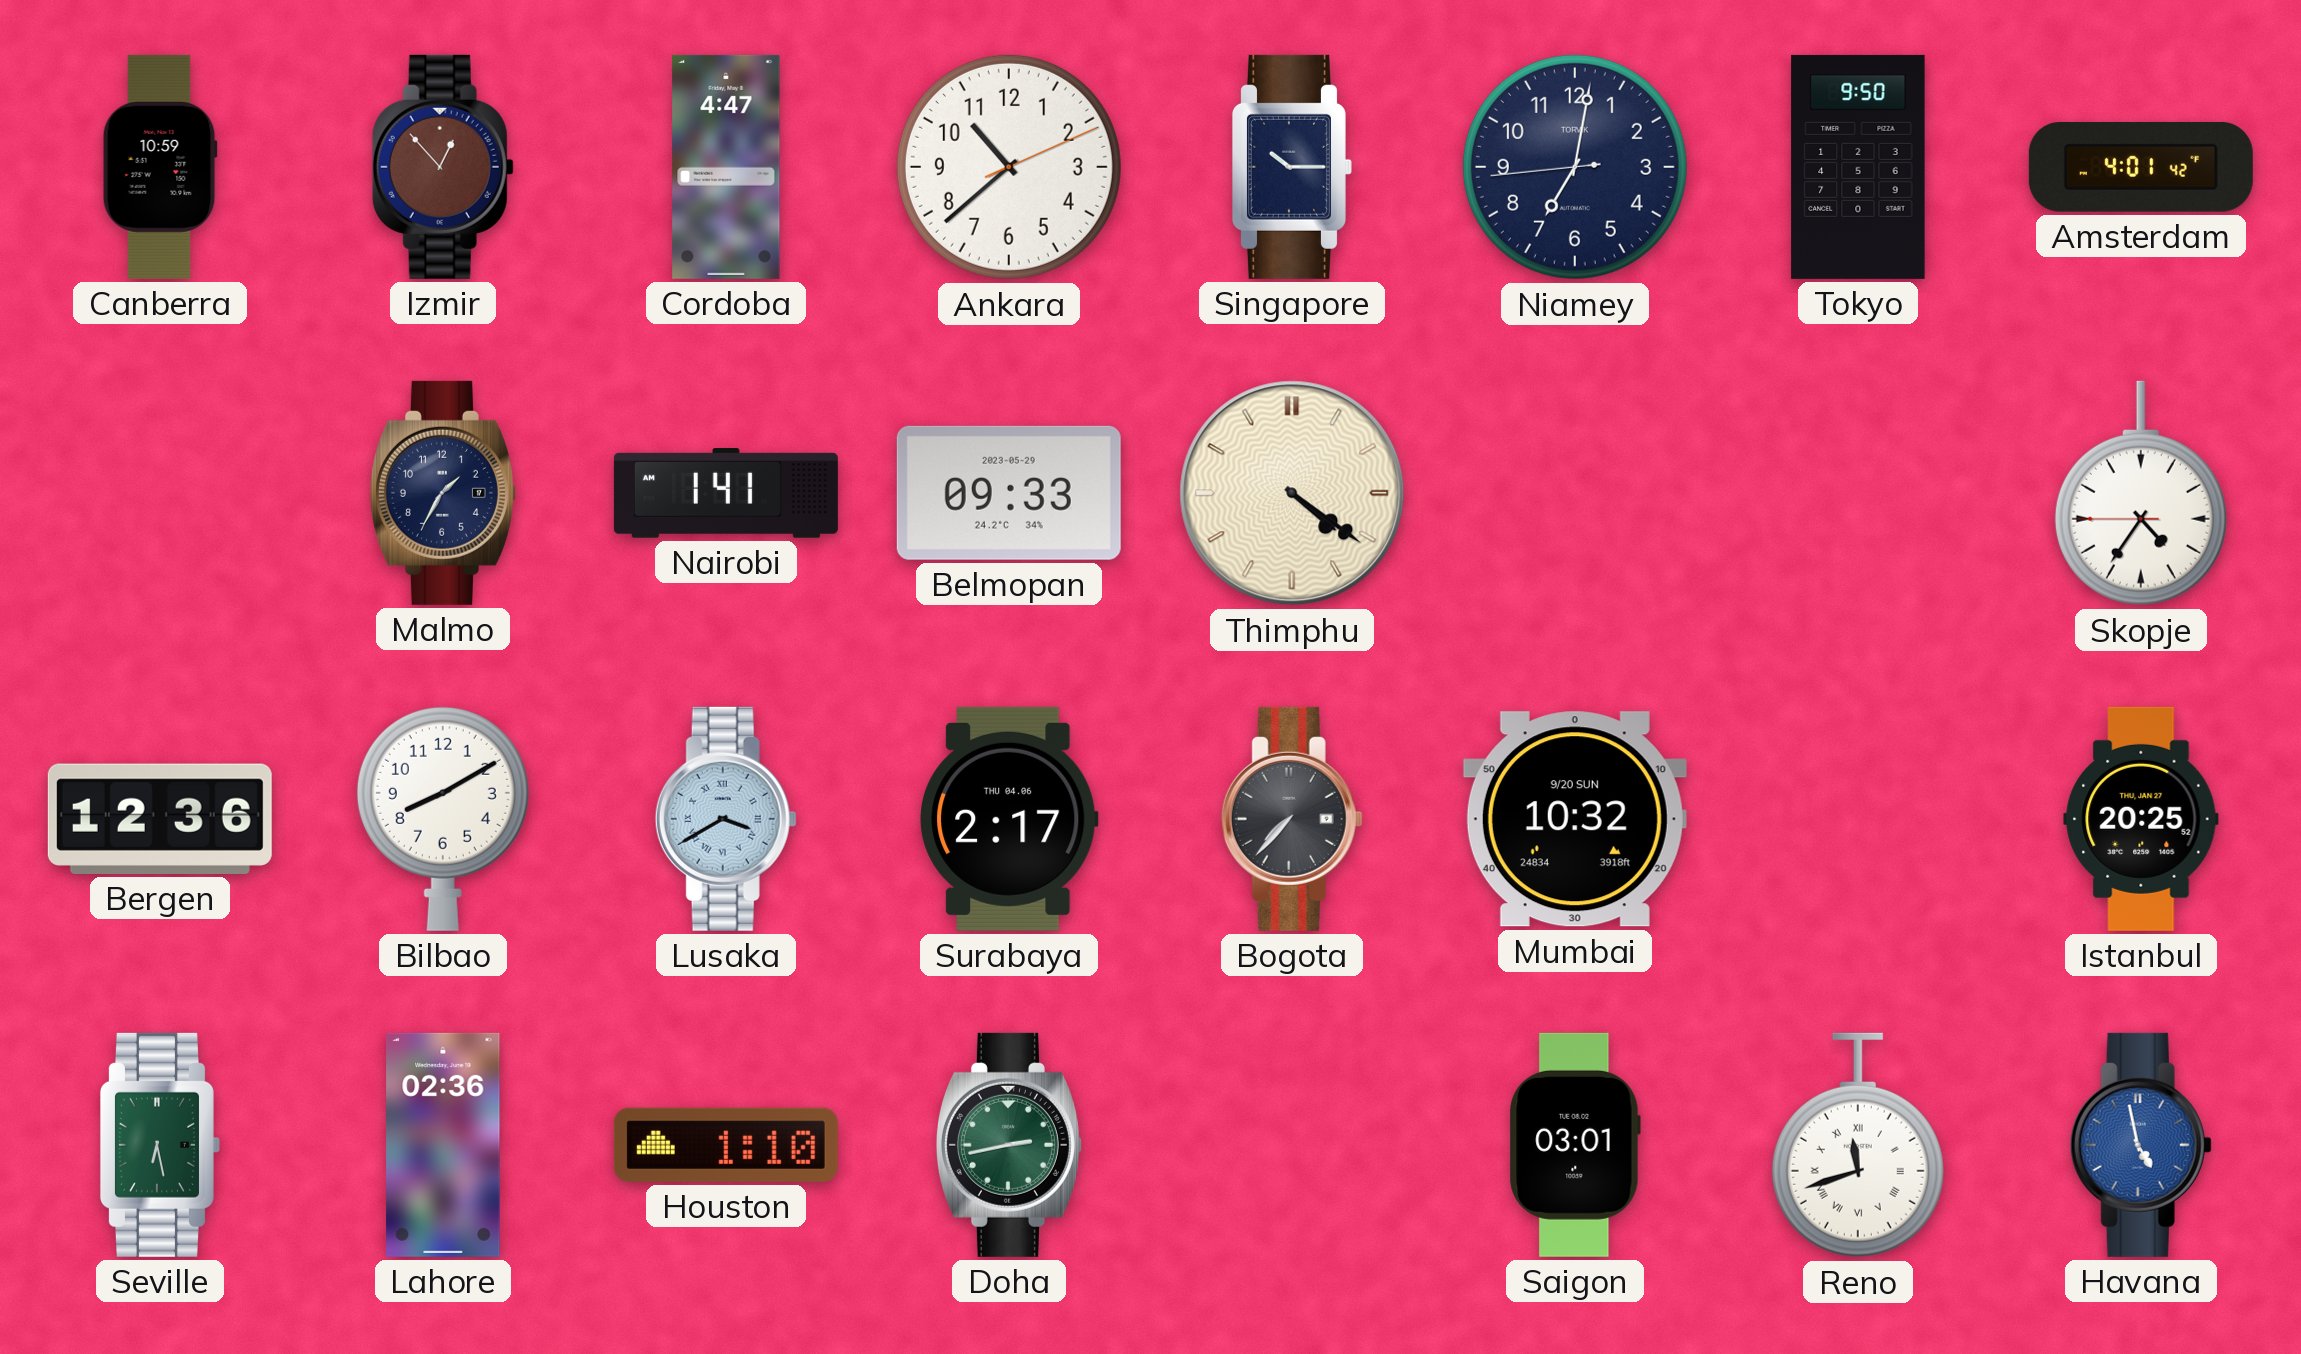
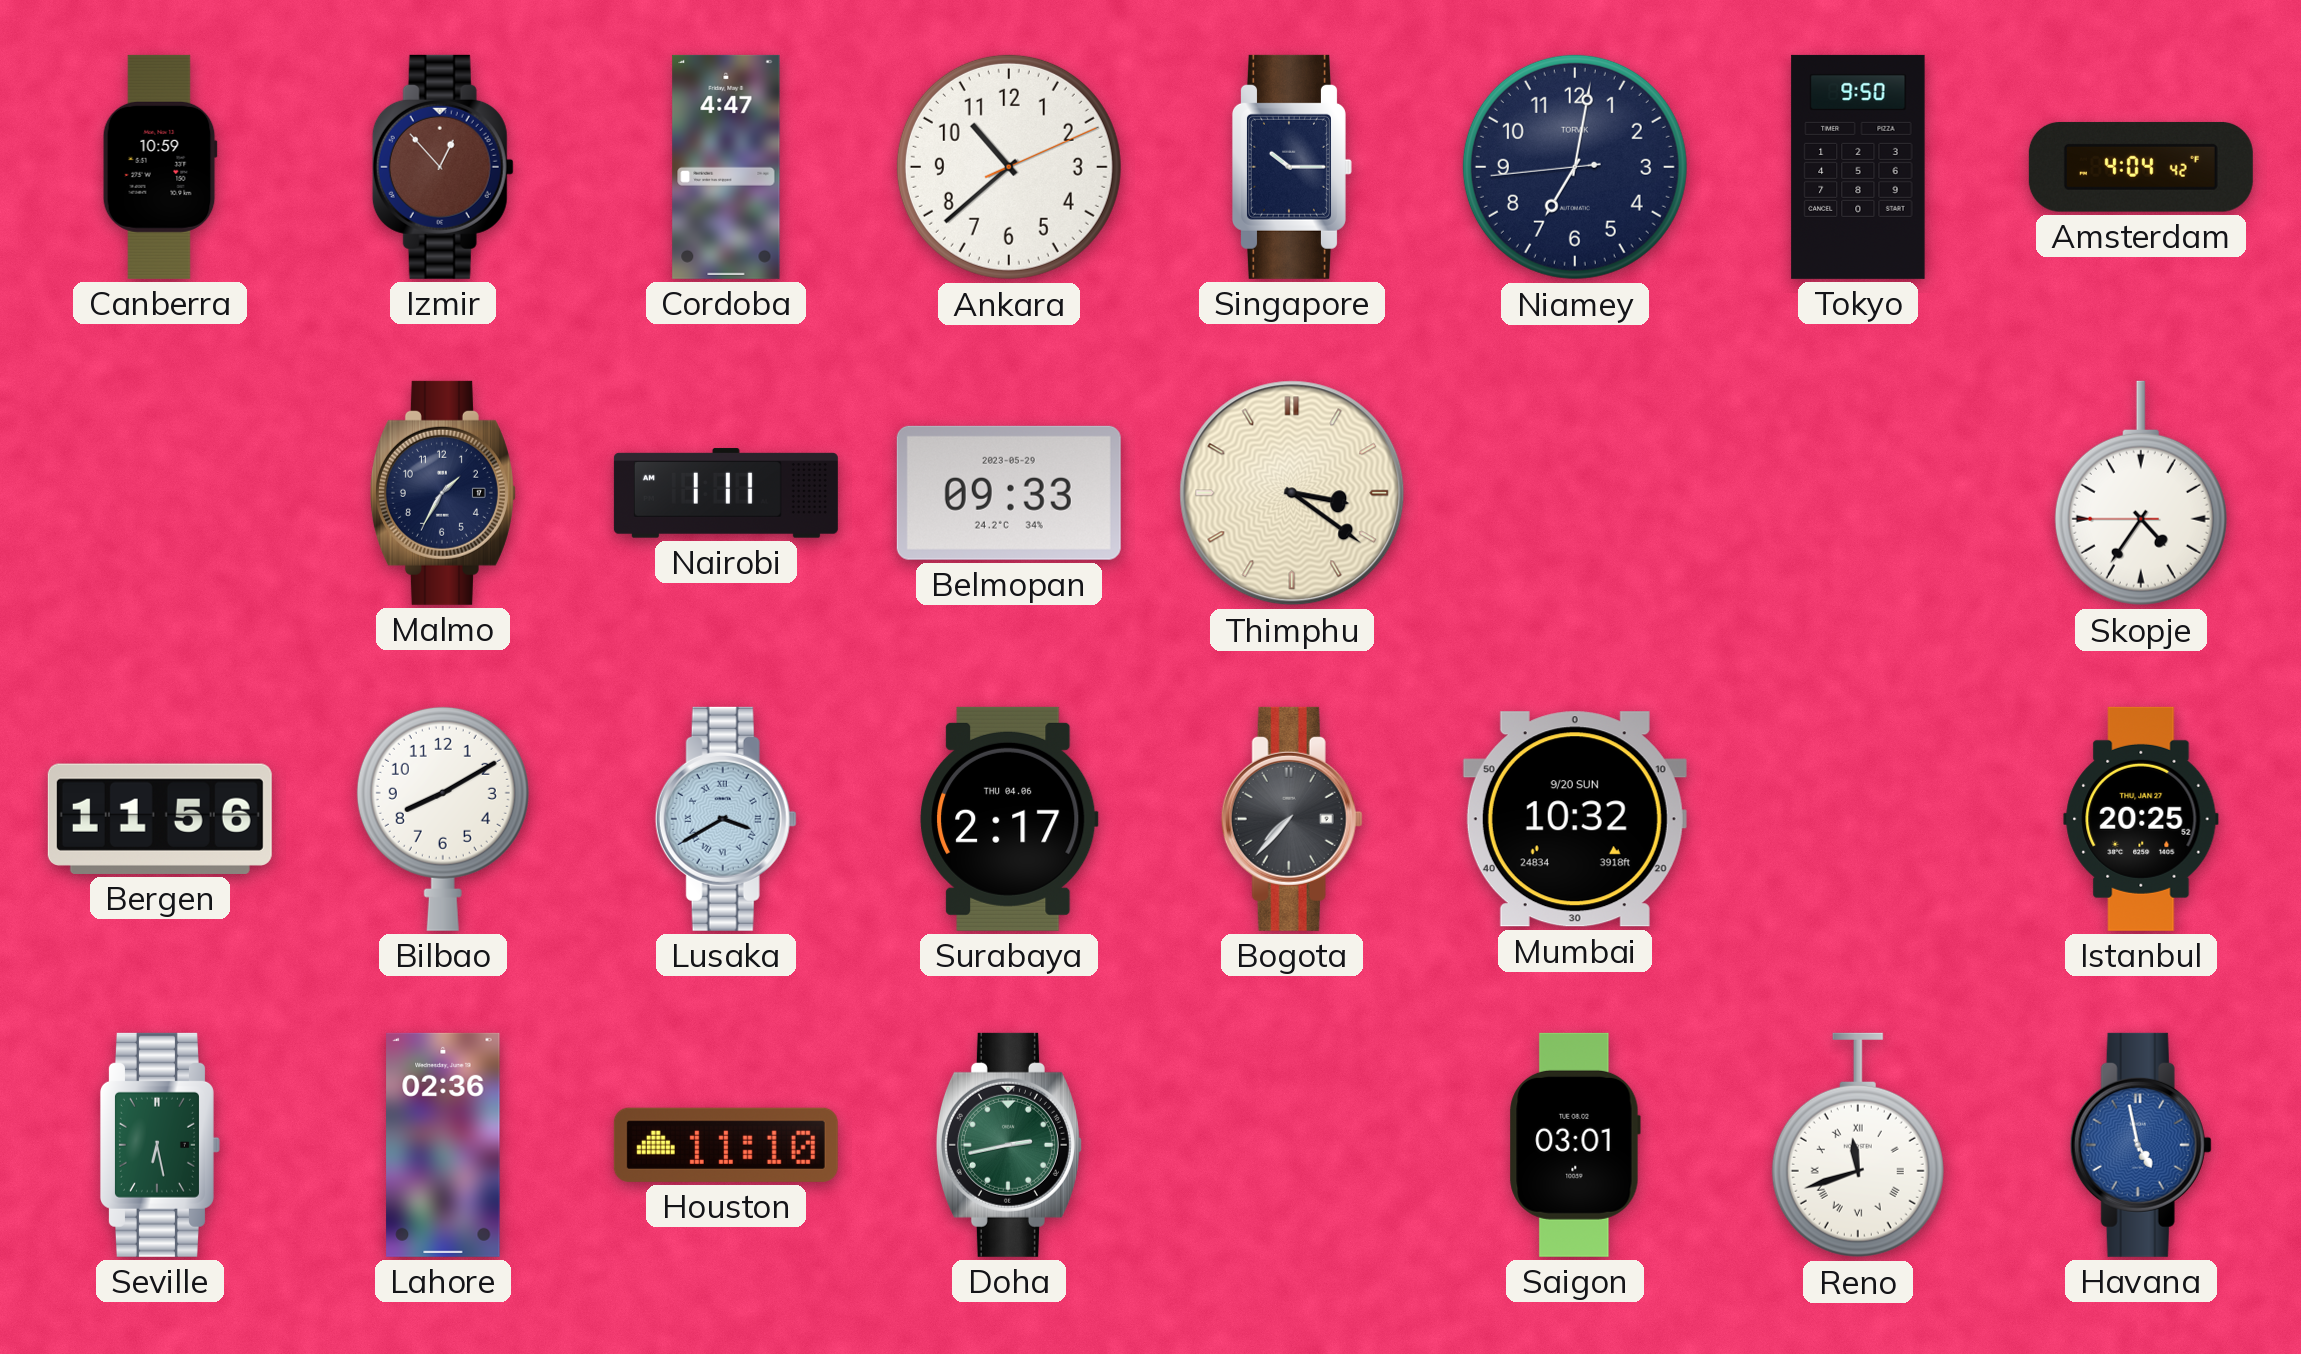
Amsterdam: 4:01 -> 4:04
Nairobi: 1:41 -> 1:11
Thimphu: 4:21 -> 3:21
Bergen: 12:36 -> 11:56
Houston: 1:10 -> 11:10
